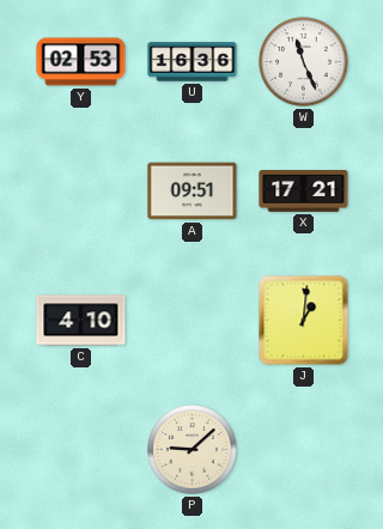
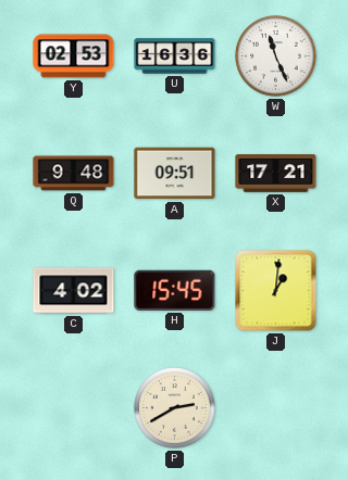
Q: none -> 9:48
C: 4:10 -> 4:02
H: none -> 15:45
P: 9:08 -> 2:40
